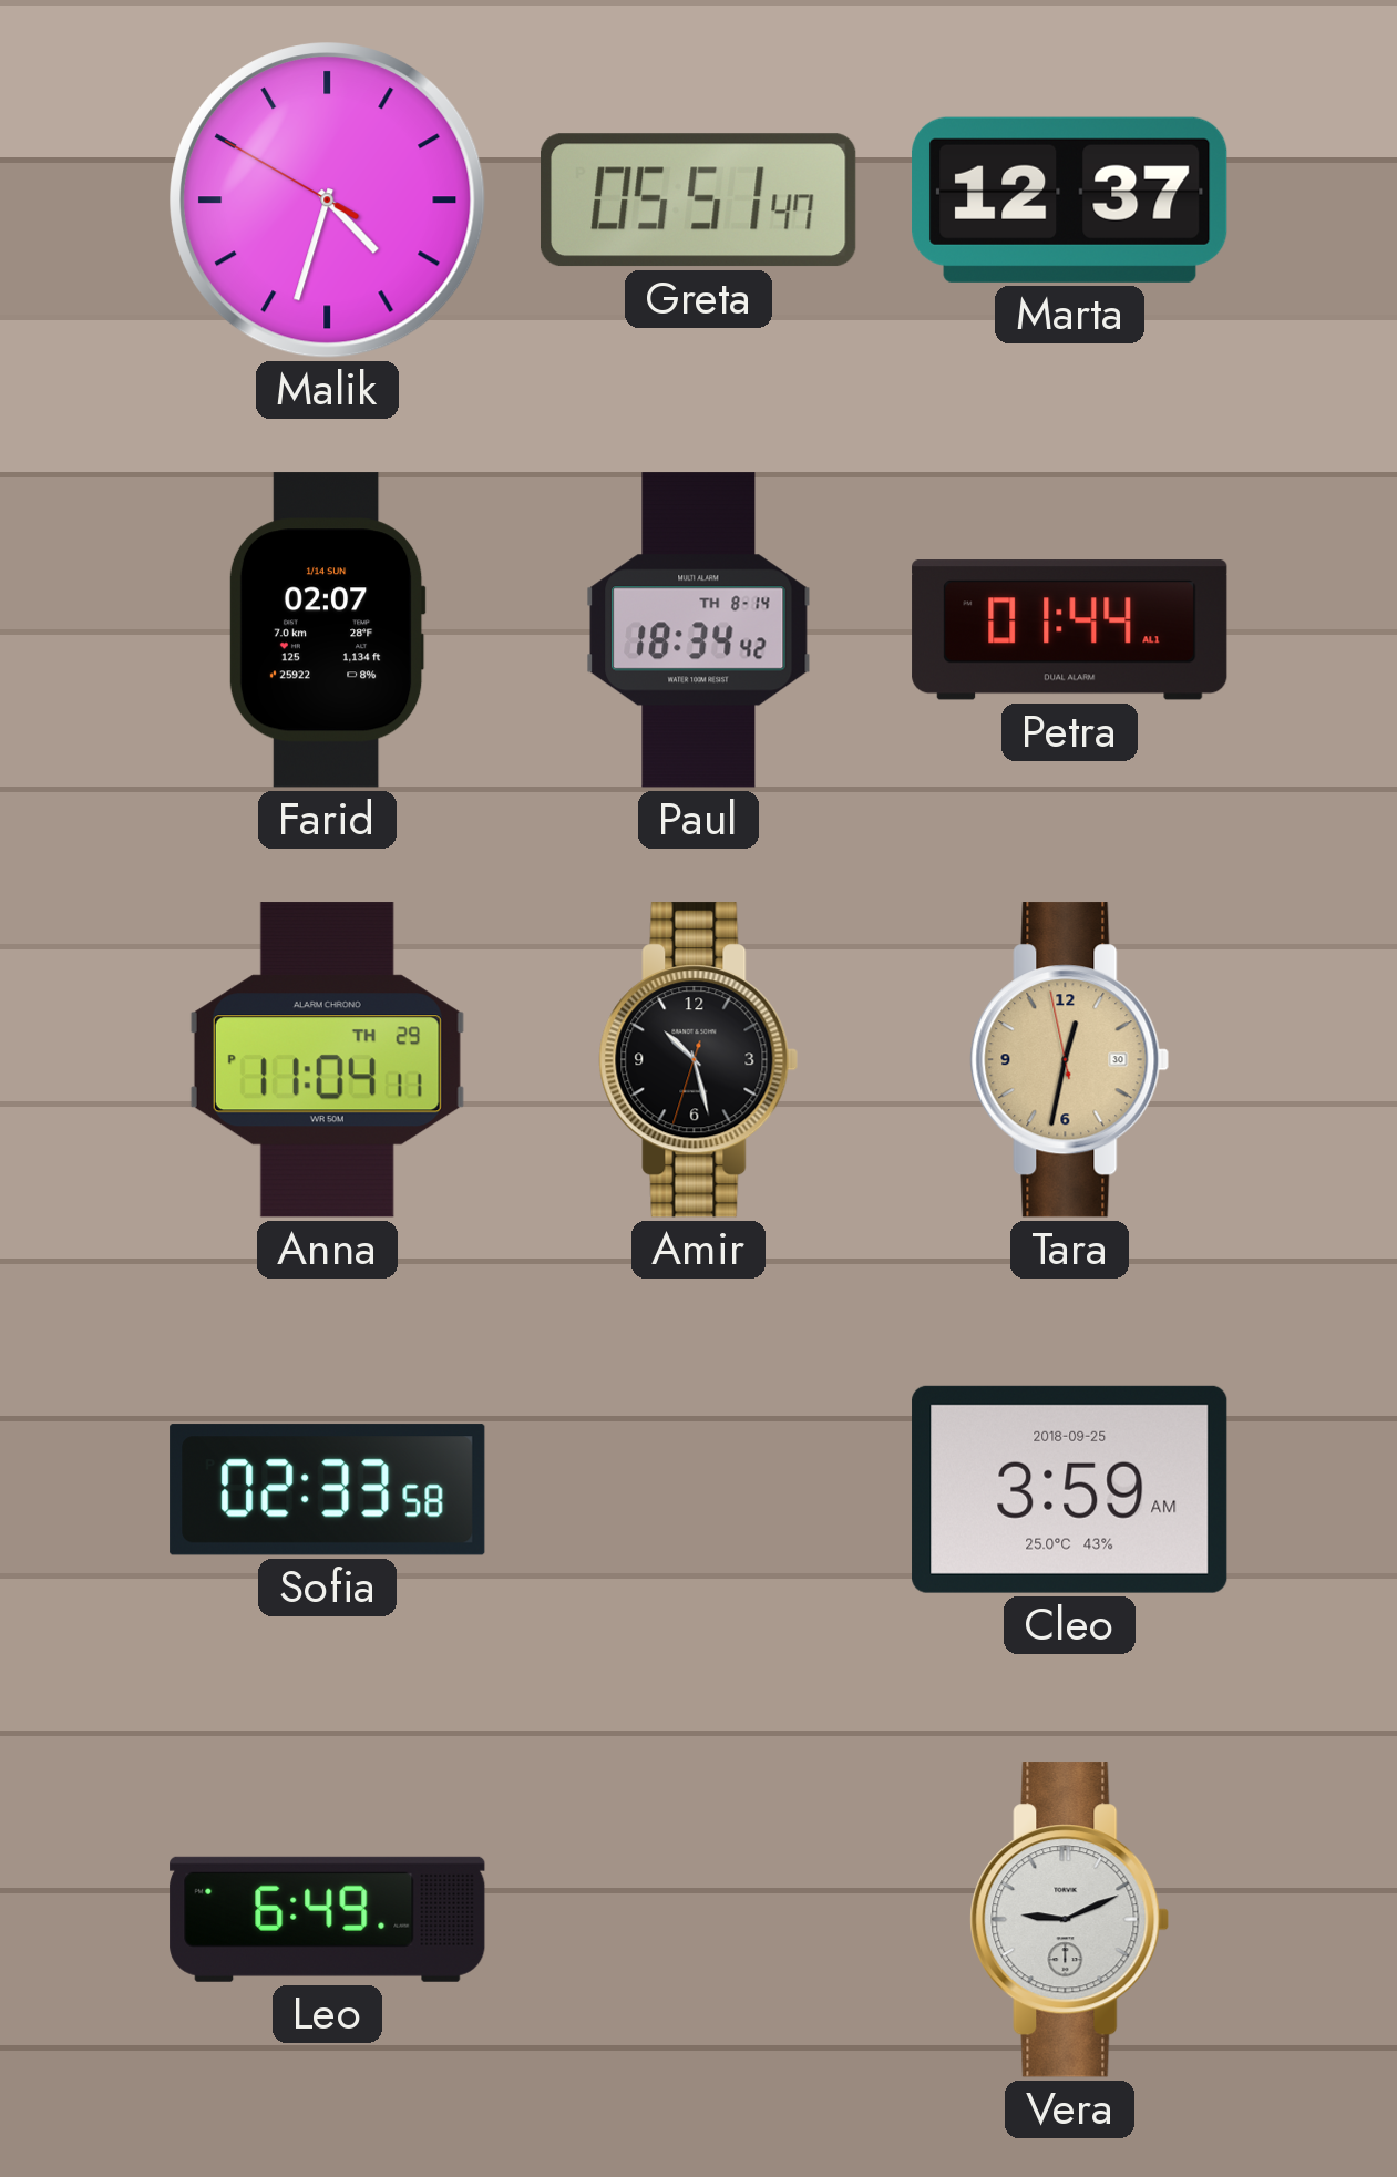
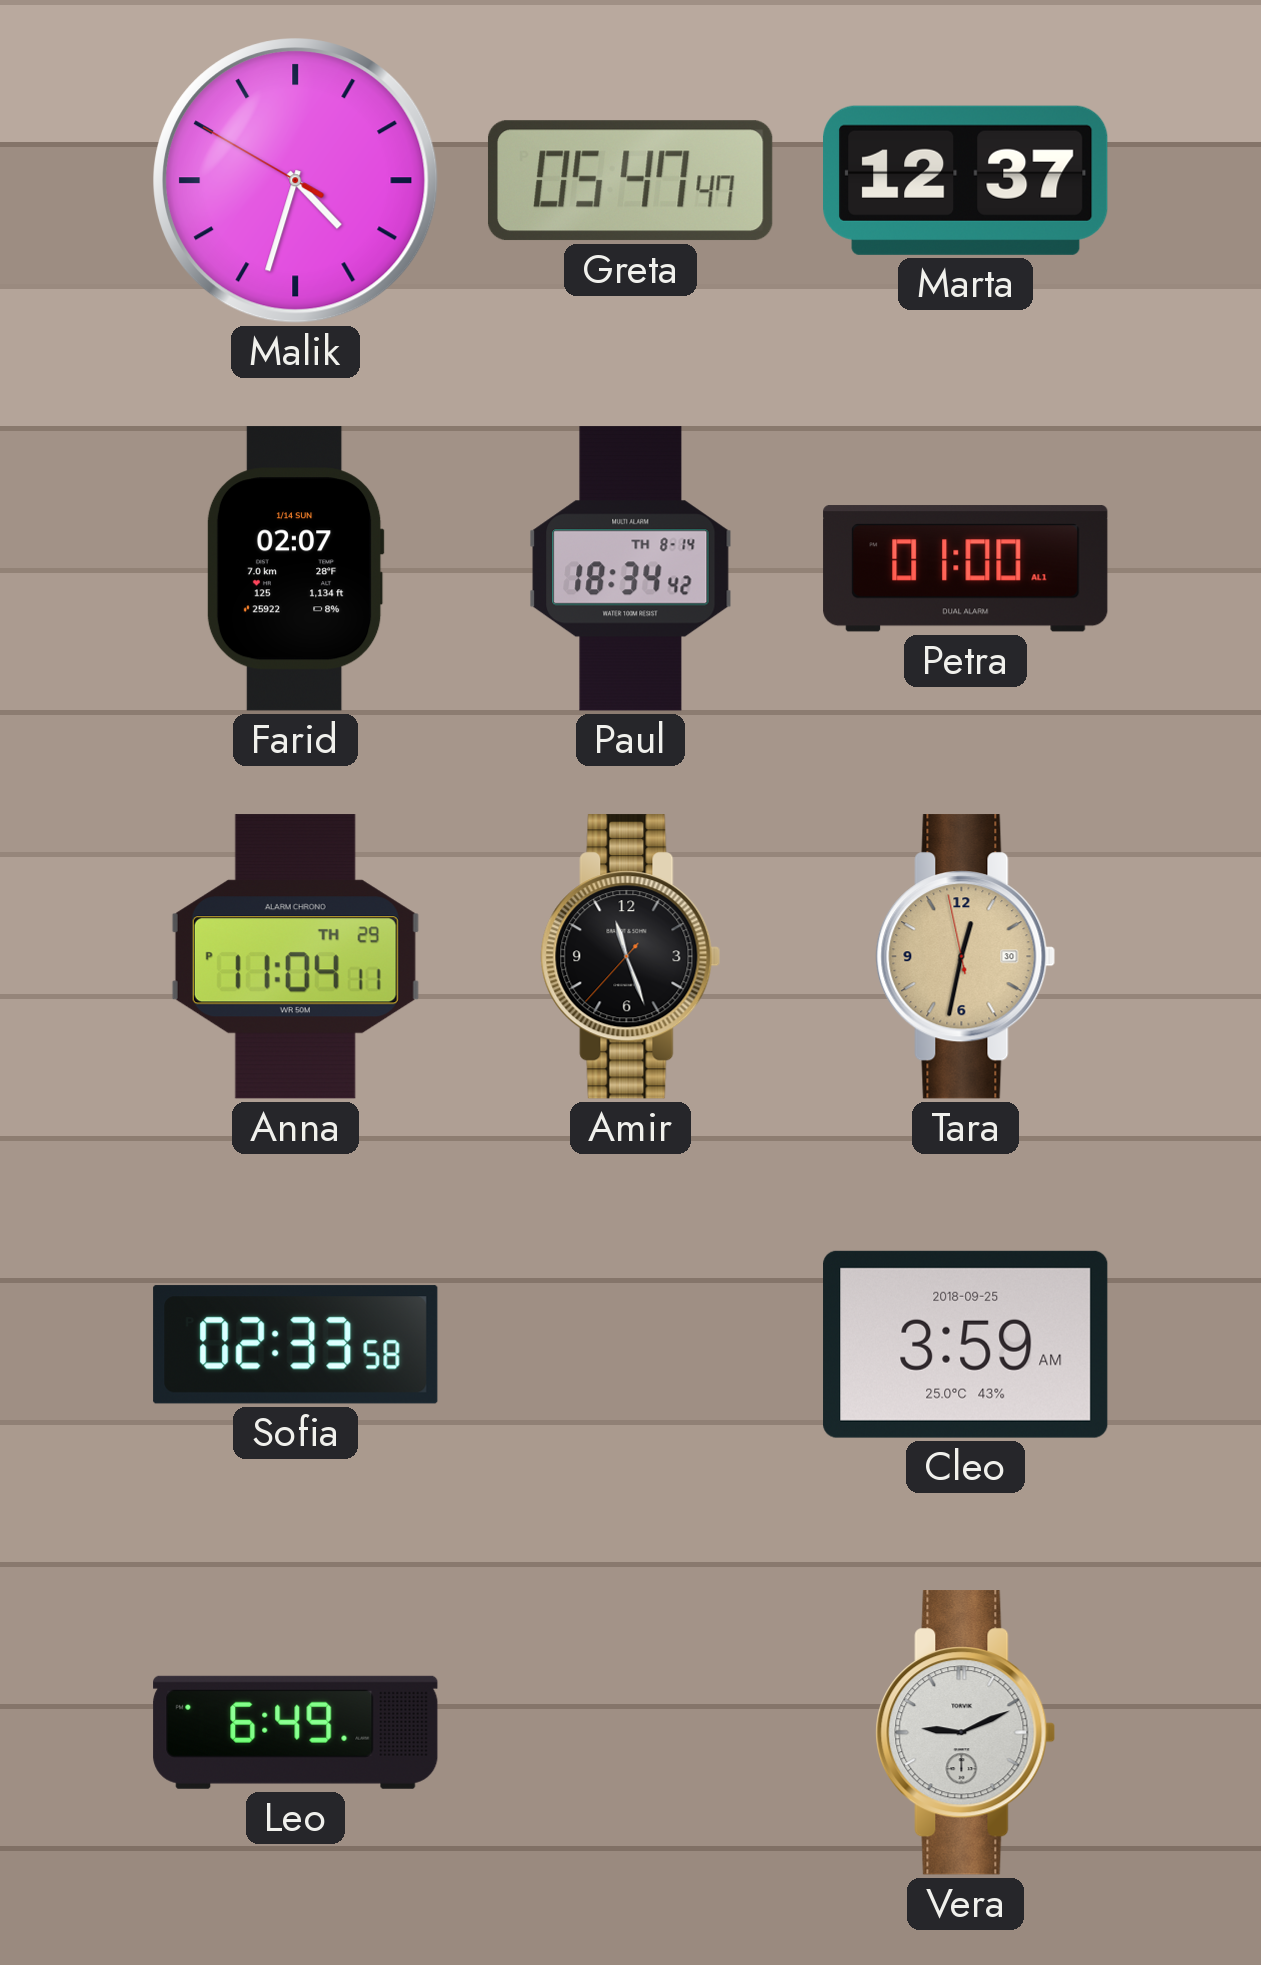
Greta: 05:51 -> 05:47
Petra: 01:44 -> 01:00
Amir: 10:27 -> 11:26
